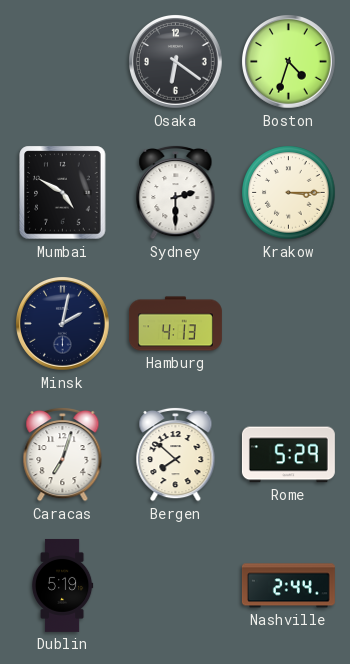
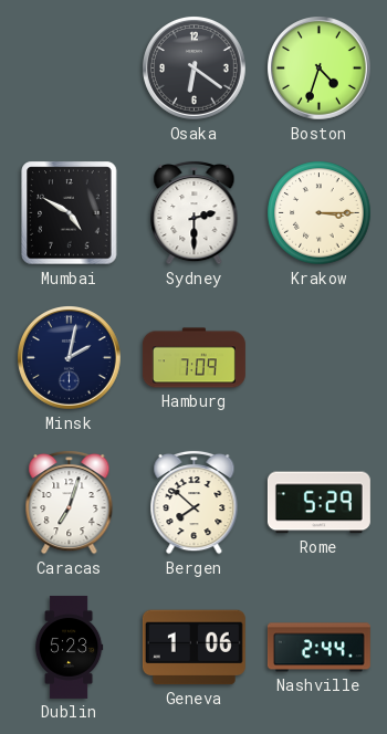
Hamburg: 4:13 -> 7:09
Dublin: 5:19 -> 5:23
Geneva: none -> 1:06
